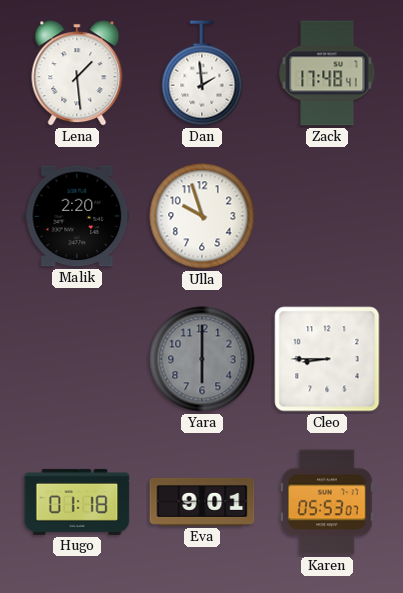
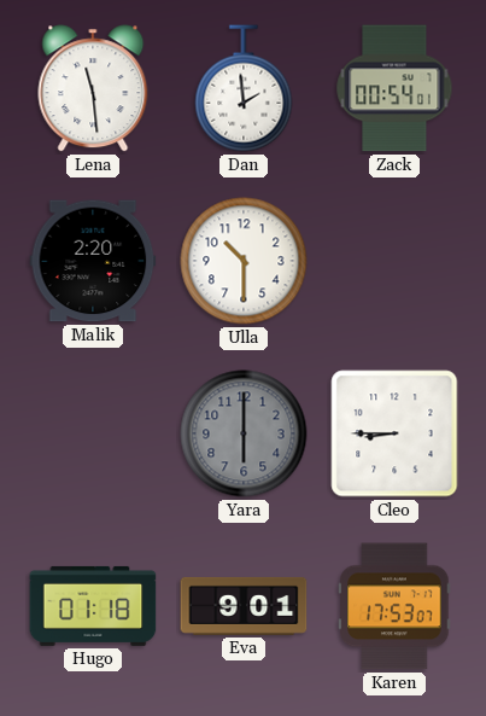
Lena: 1:29 -> 11:29
Zack: 17:48 -> 00:54
Ulla: 9:57 -> 10:30
Karen: 05:53 -> 17:53
